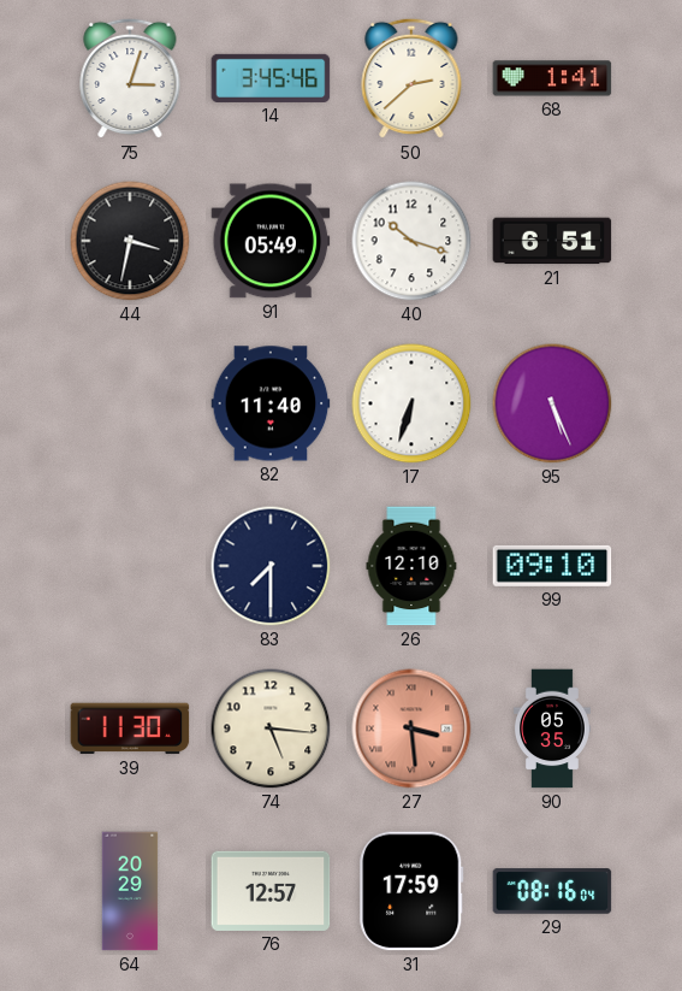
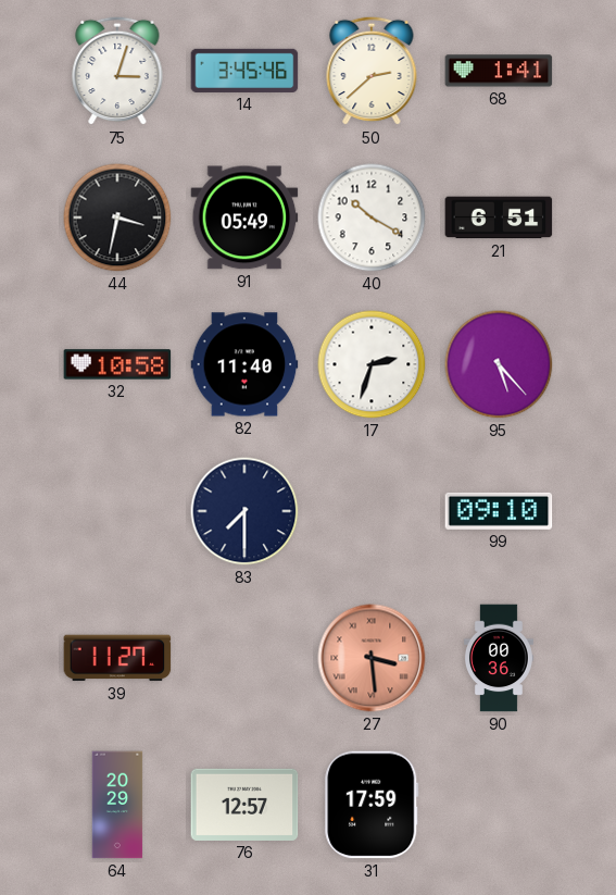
40: 10:18 -> 10:20
32: none -> 10:58
17: 6:33 -> 2:33
95: 5:26 -> 5:23
26: 12:10 -> none
39: 11:30 -> 11:27
74: 5:16 -> none
90: 05:35 -> 00:36
29: 08:16 -> none
